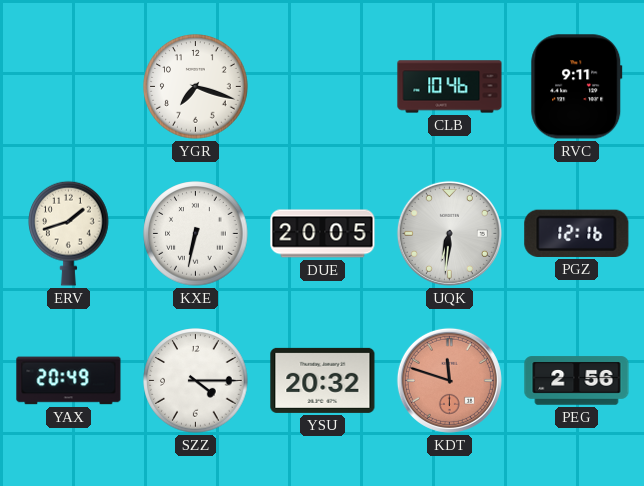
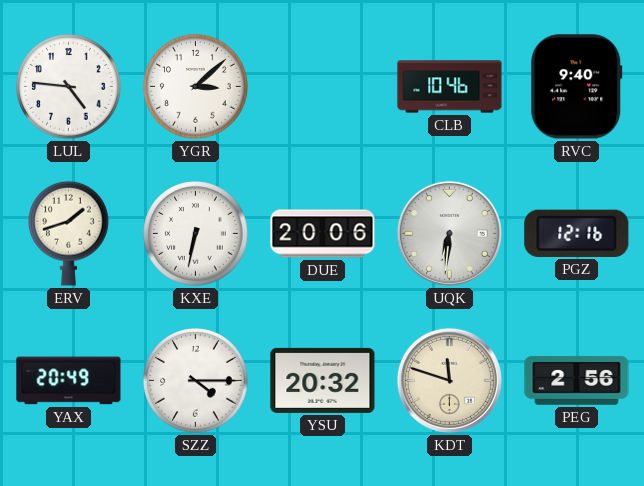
LUL: none -> 4:46
YGR: 7:18 -> 3:08
RVC: 9:11 -> 9:40
DUE: 20:05 -> 20:06
KDT dial: salmon -> cream
